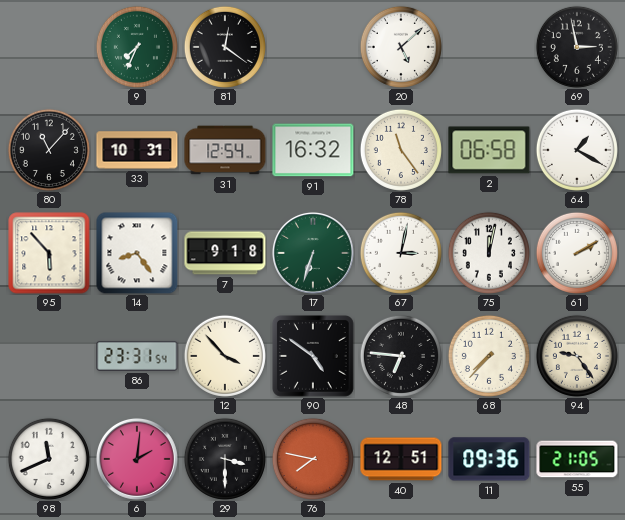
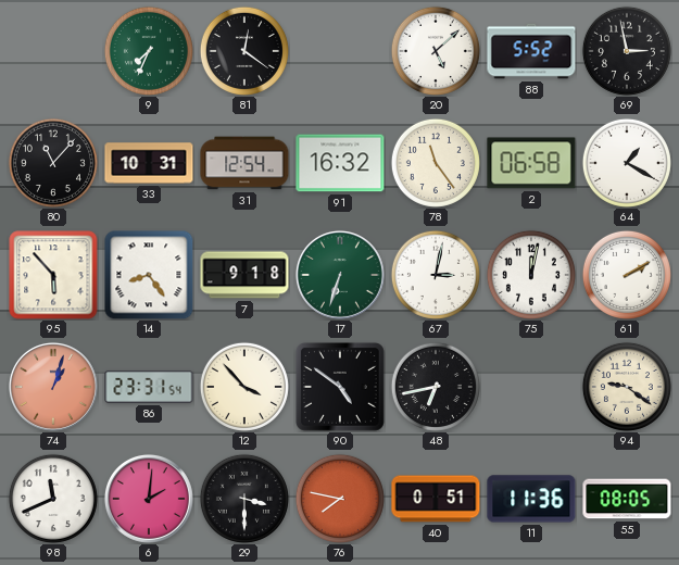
88: none -> 5:52
74: none -> 1:03
48: 6:46 -> 6:43
68: 7:37 -> none
94: 9:24 -> 9:21
40: 12:51 -> 0:51
11: 09:36 -> 11:36
55: 21:05 -> 08:05
